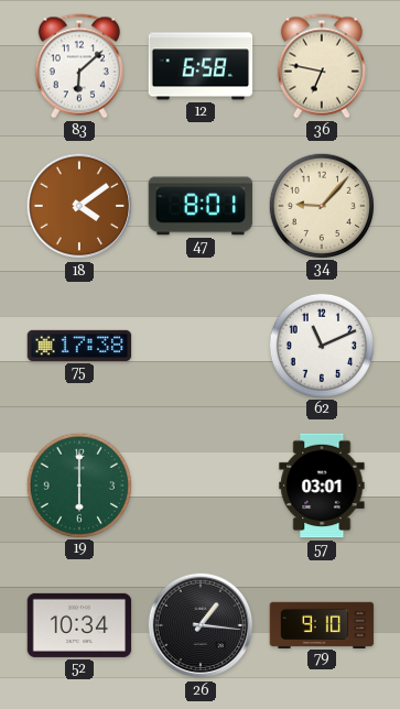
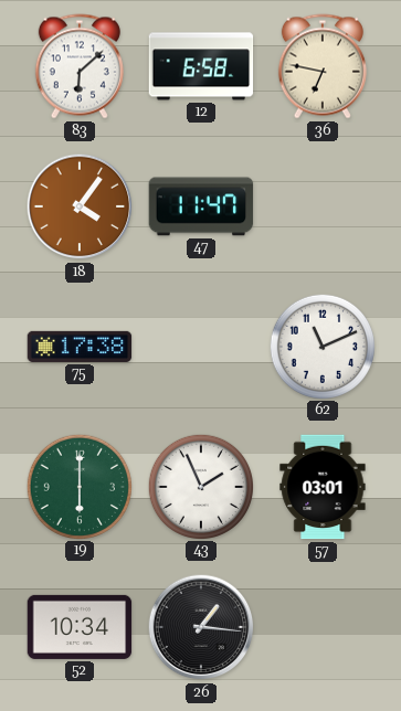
18: 4:09 -> 4:06
47: 8:01 -> 11:47
34: 9:07 -> none
43: none -> 1:56
79: 9:10 -> none
